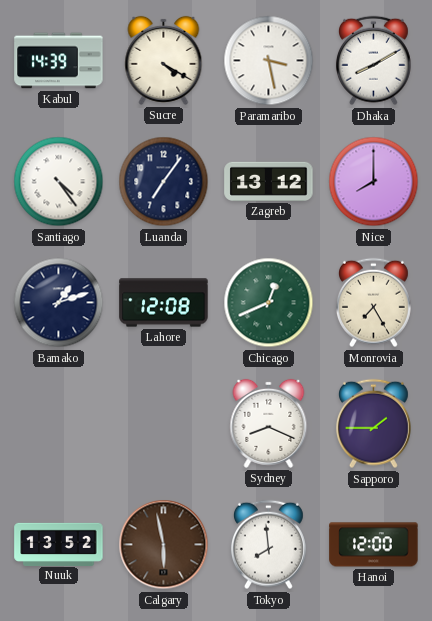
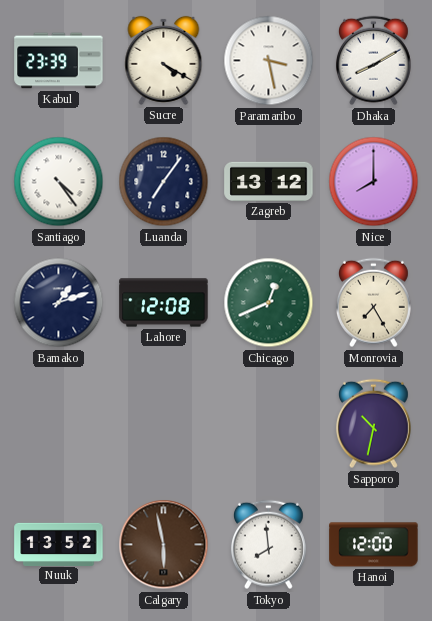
Kabul: 14:39 -> 23:39
Sydney: 8:19 -> none
Sapporo: 1:45 -> 10:32
